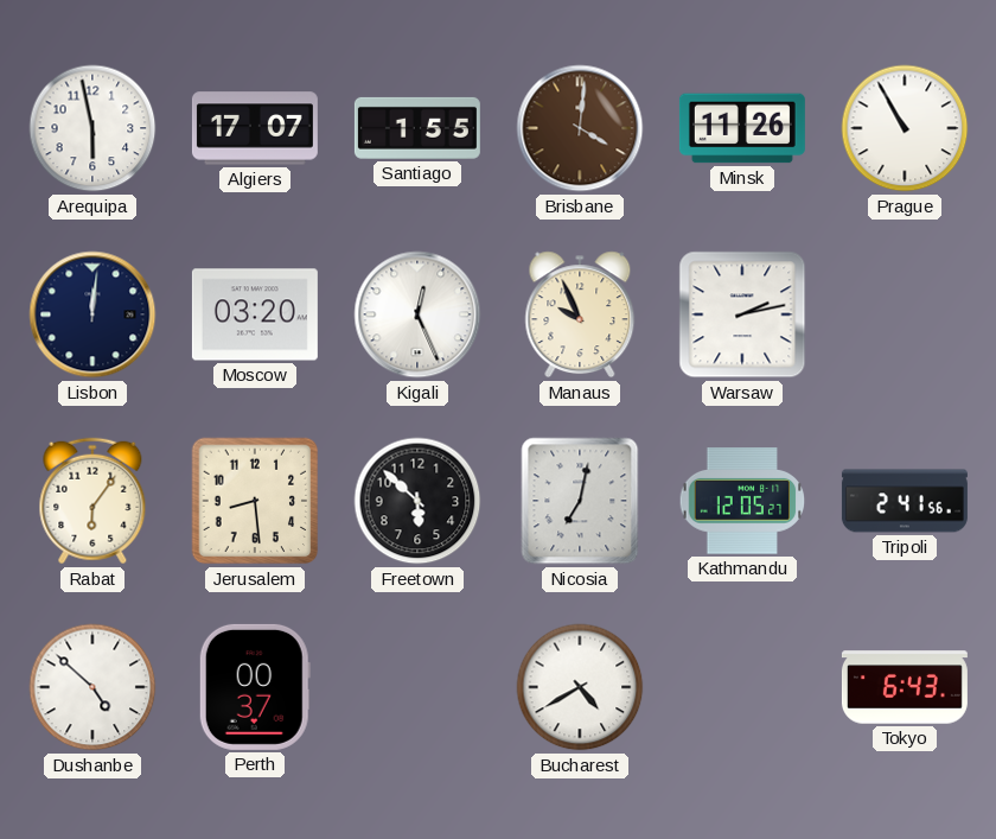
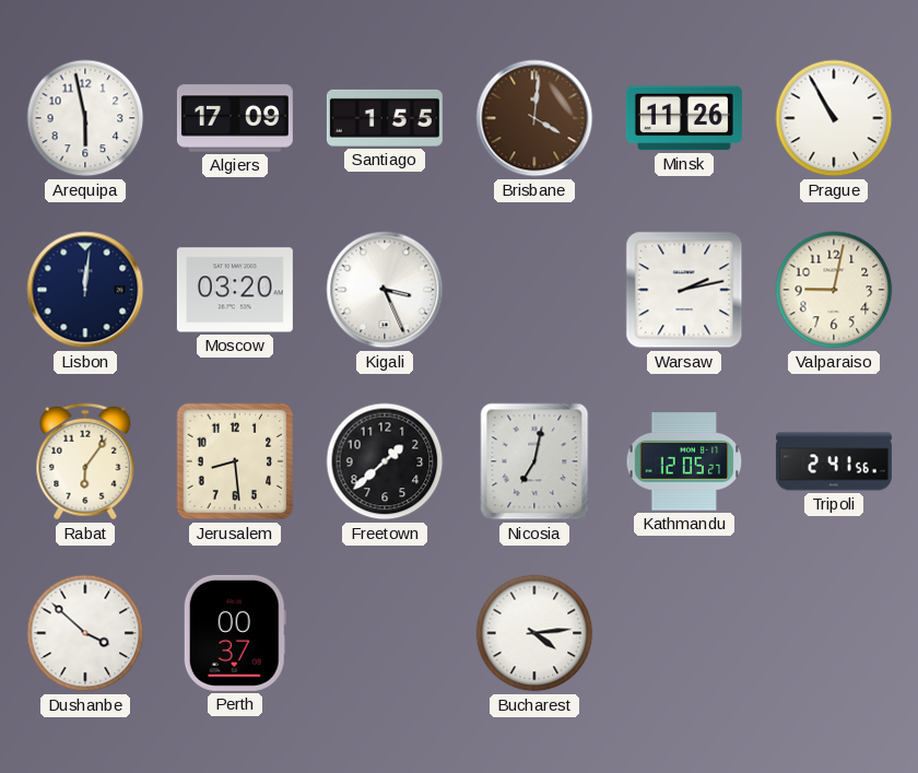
Algiers: 17:07 -> 17:09
Kigali: 12:26 -> 3:26
Manaus: 9:56 -> none
Valparaiso: none -> 9:02
Freetown: 5:52 -> 1:38
Dushanbe: 4:52 -> 3:52
Bucharest: 4:40 -> 4:14
Tokyo: 6:43 -> none
